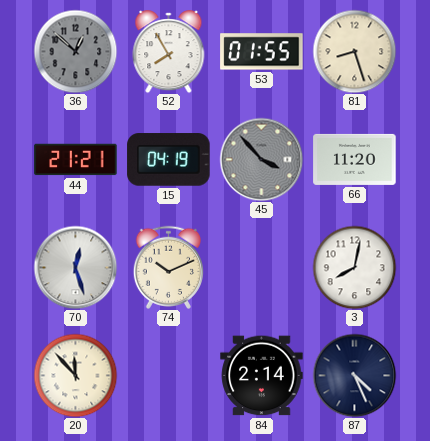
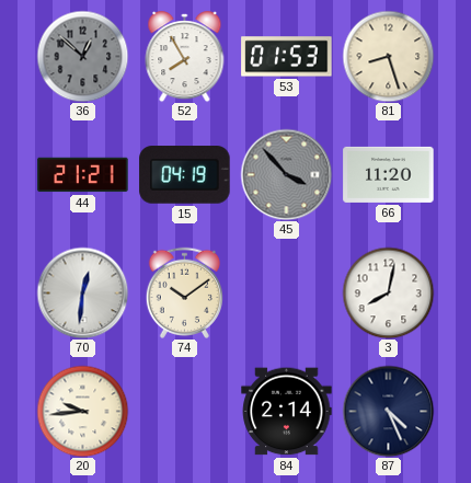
53: 01:55 -> 01:53
70: 12:27 -> 12:31
74: 10:11 -> 10:09
20: 11:53 -> 9:44
